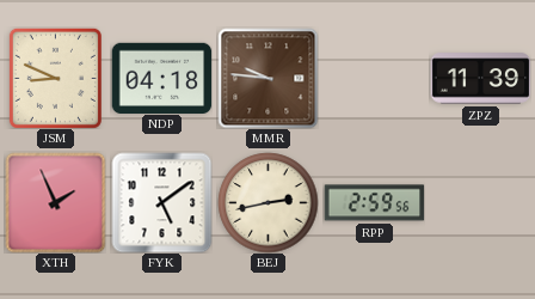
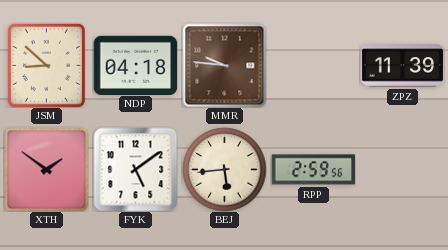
JSM: 8:49 -> 8:52
XTH: 1:56 -> 1:51
BEJ: 2:43 -> 5:44
